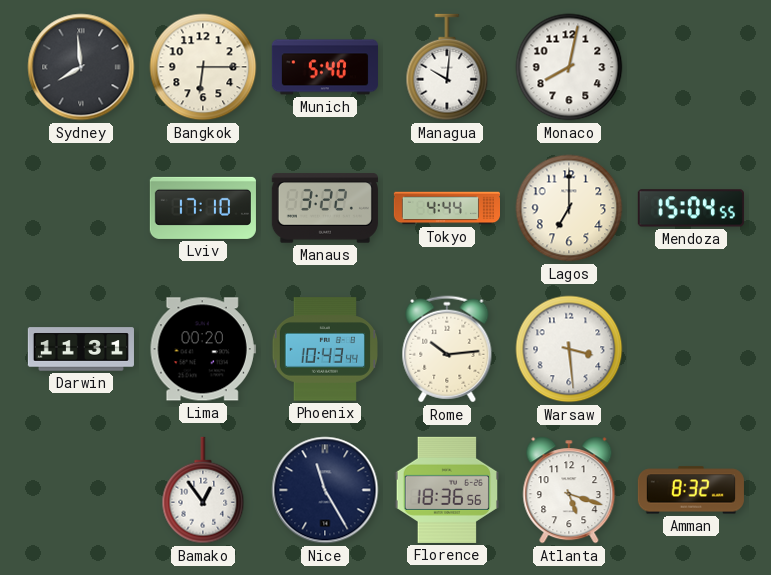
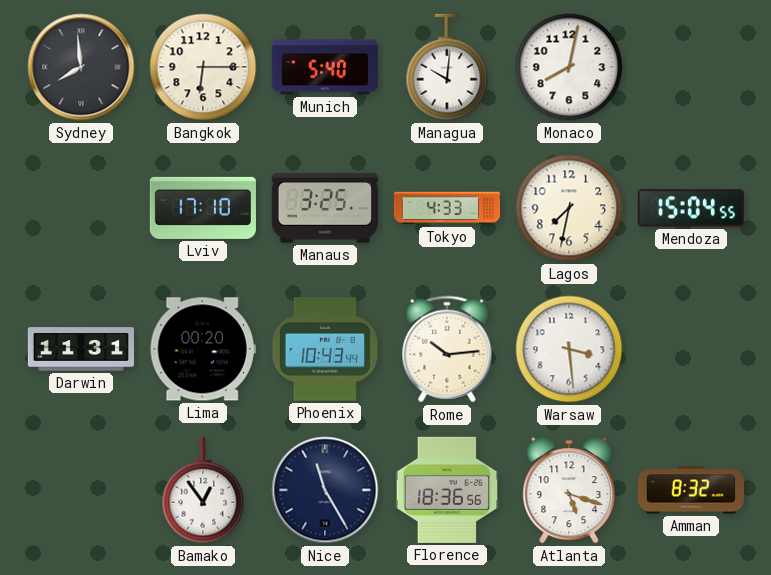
Manaus: 3:22 -> 3:25
Tokyo: 4:44 -> 4:33
Lagos: 7:00 -> 7:32
